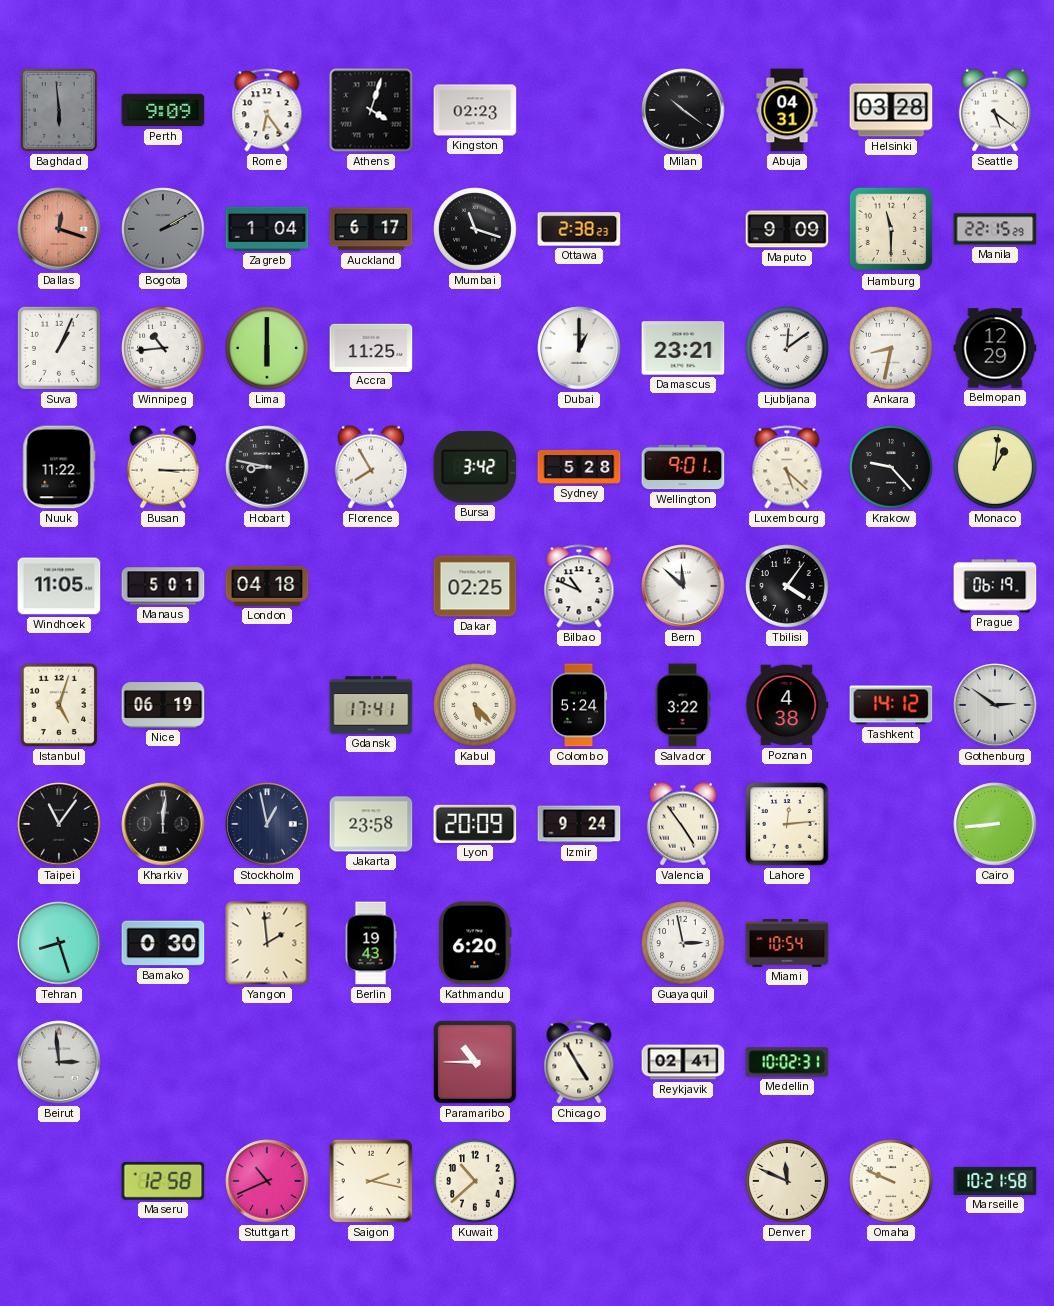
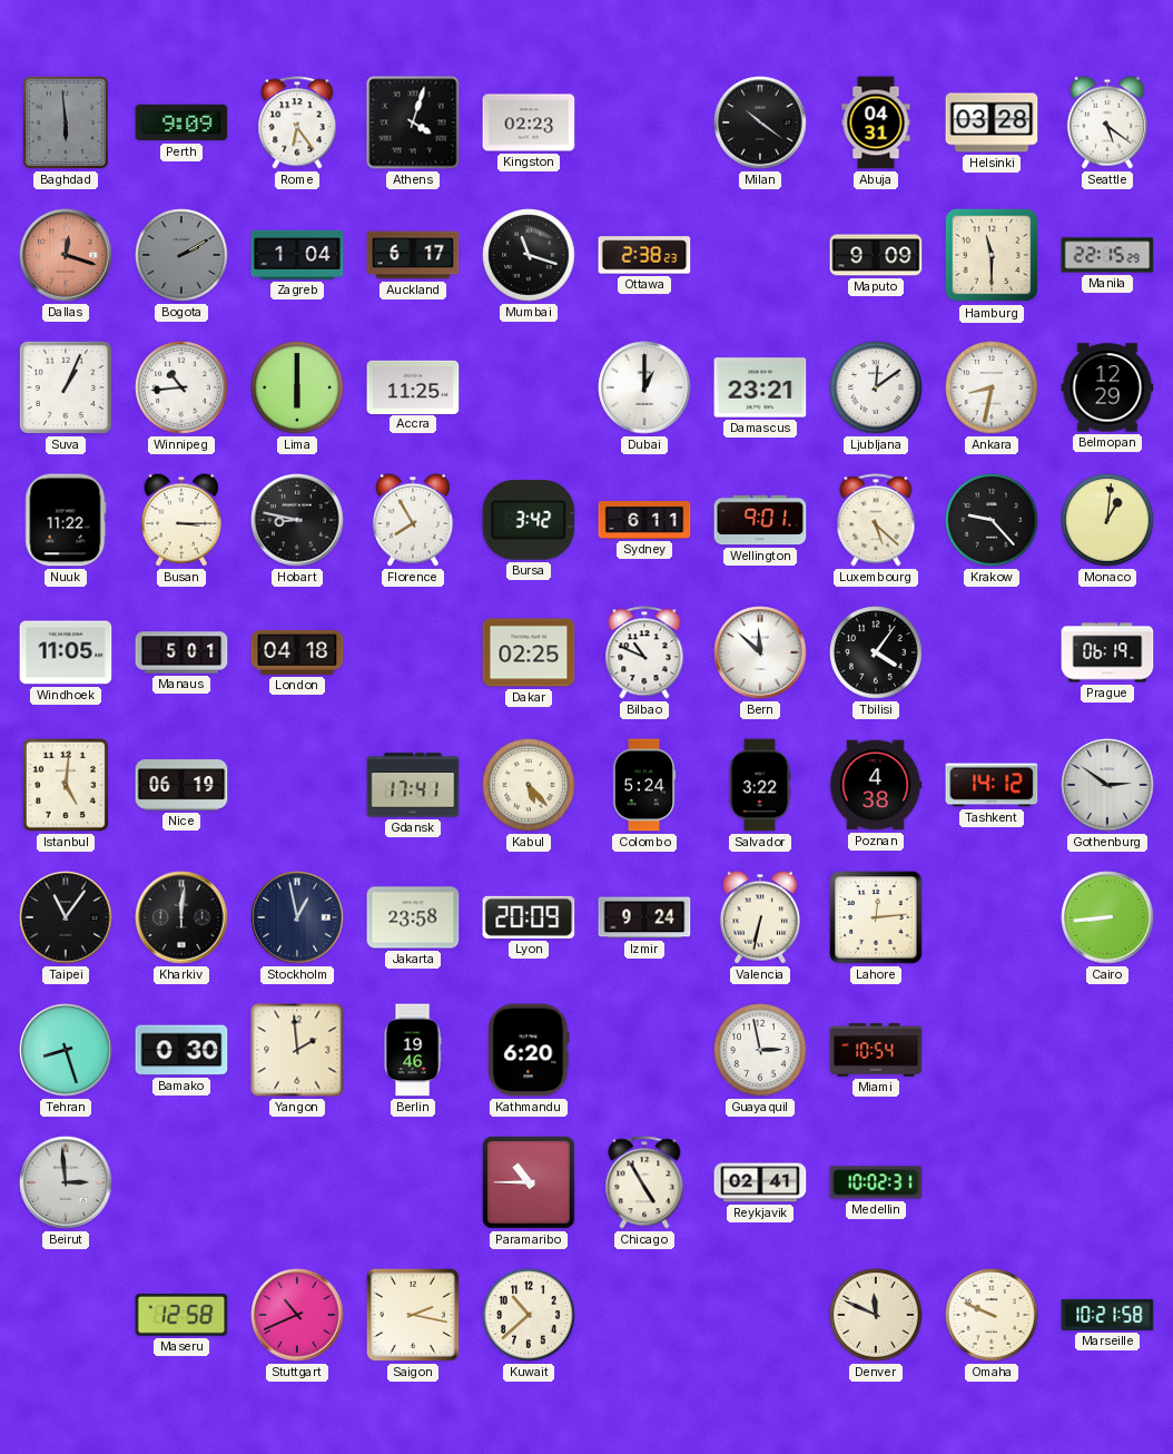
Sydney: 5:28 -> 6:11
Istanbul: 5:03 -> 5:01
Valencia: 4:54 -> 6:32
Berlin: 19:43 -> 19:46
